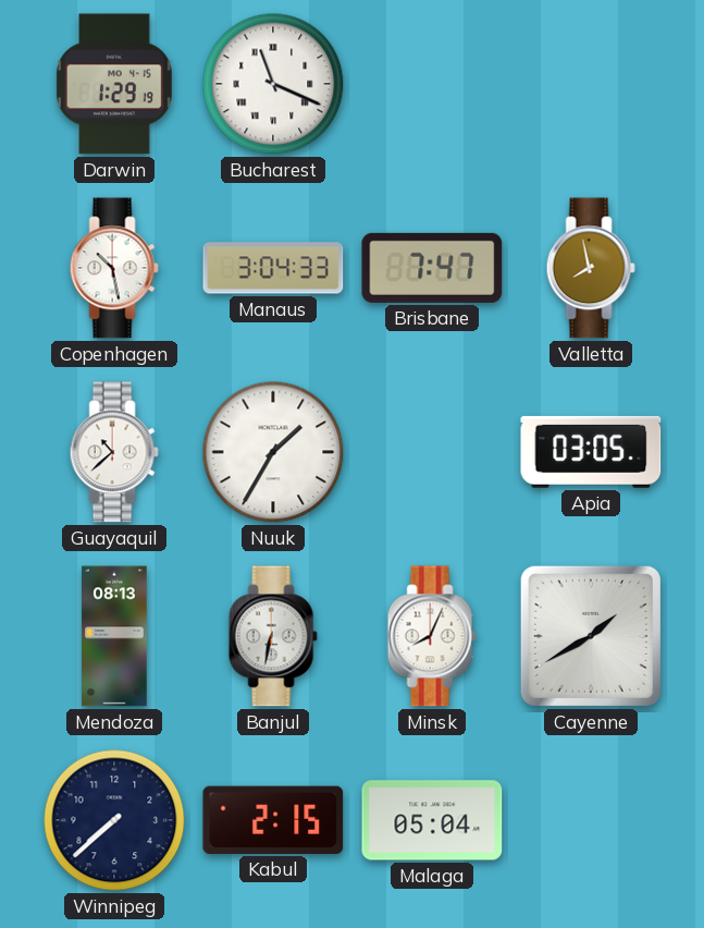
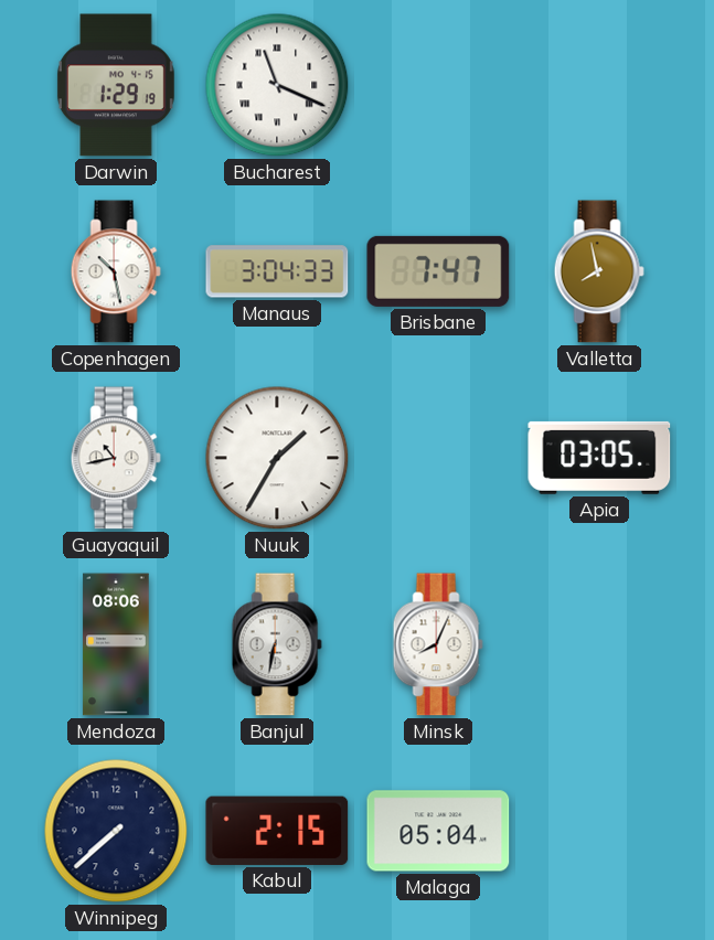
Guayaquil: 10:38 -> 10:43
Mendoza: 08:13 -> 08:06
Cayenne: 1:40 -> none
